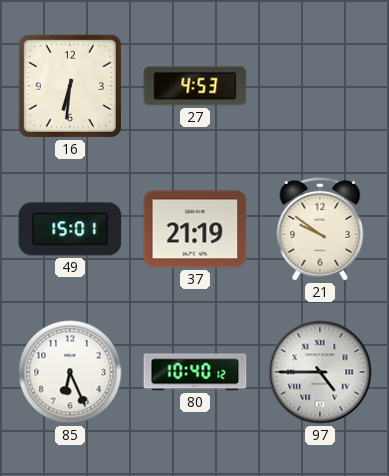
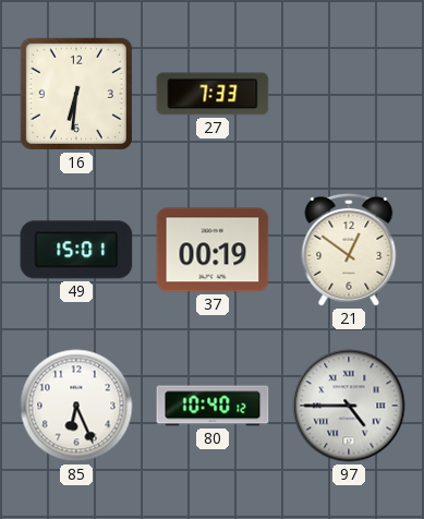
27: 4:53 -> 7:33
37: 21:19 -> 00:19
21: 9:51 -> 12:51
